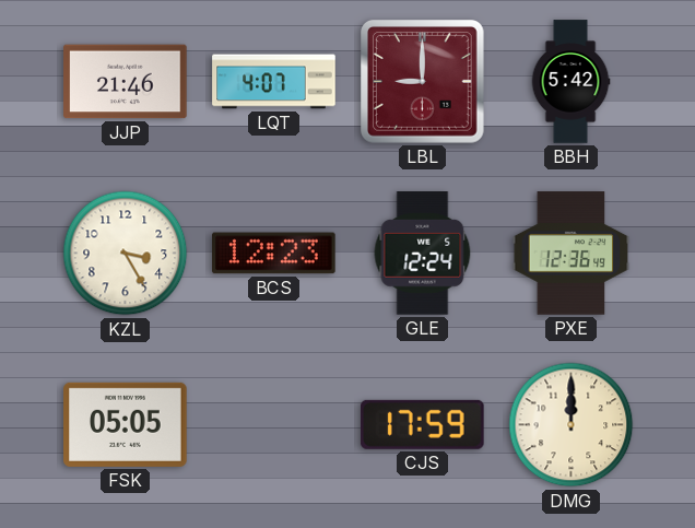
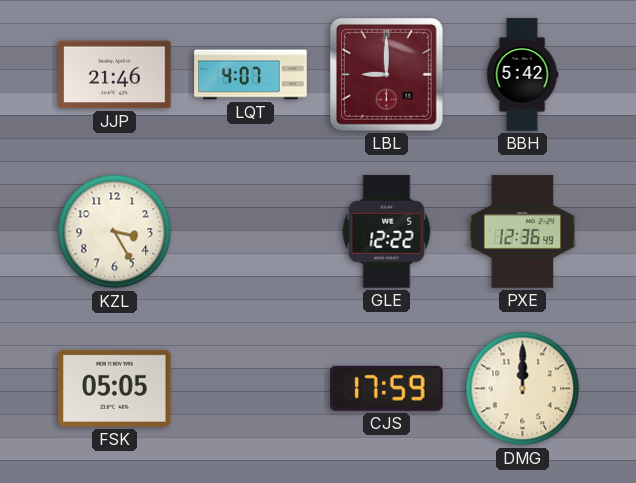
BCS: 12:23 -> none
GLE: 12:24 -> 12:22
